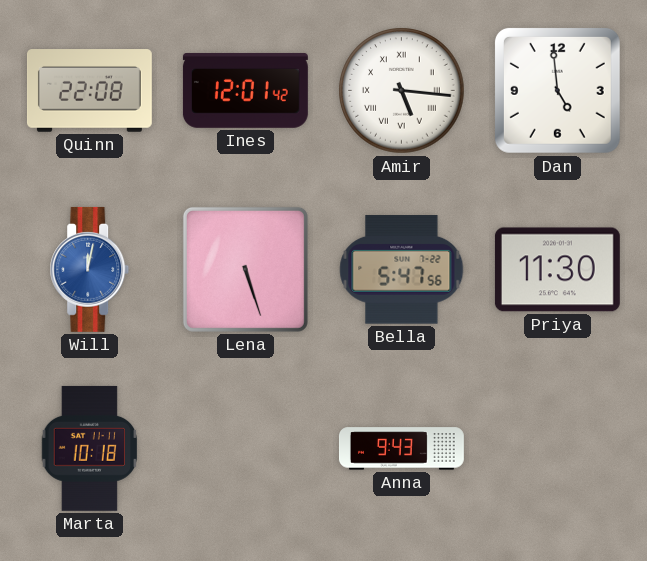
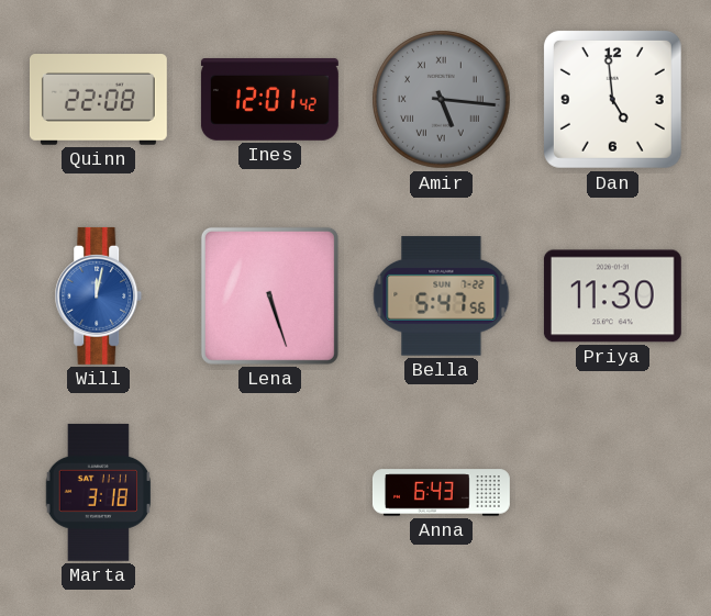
Amir dial: white -> grey
Marta: 10:18 -> 3:18
Anna: 9:43 -> 6:43
